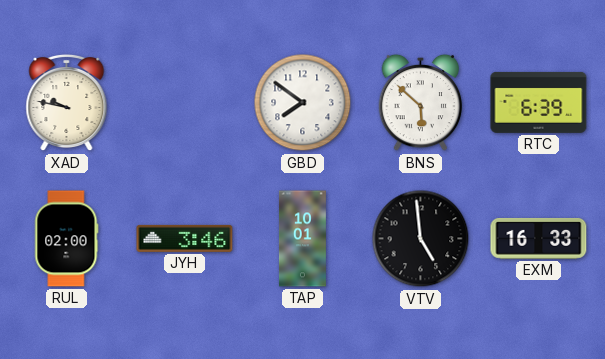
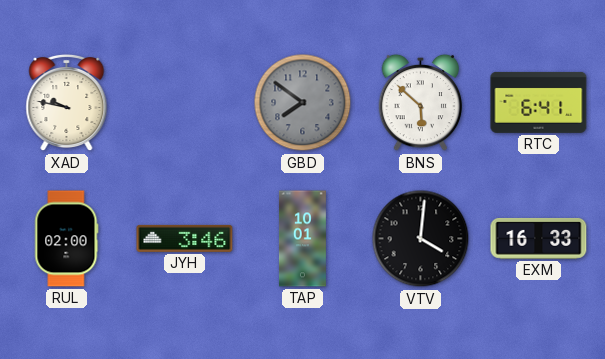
GBD dial: white -> grey
RTC: 6:39 -> 6:41
VTV: 4:59 -> 4:01
